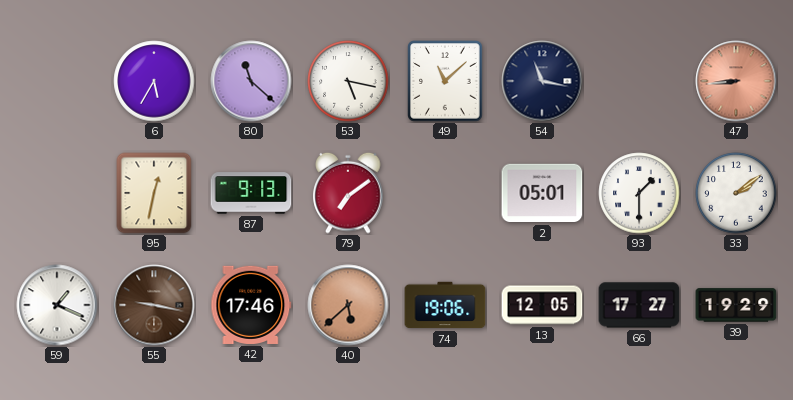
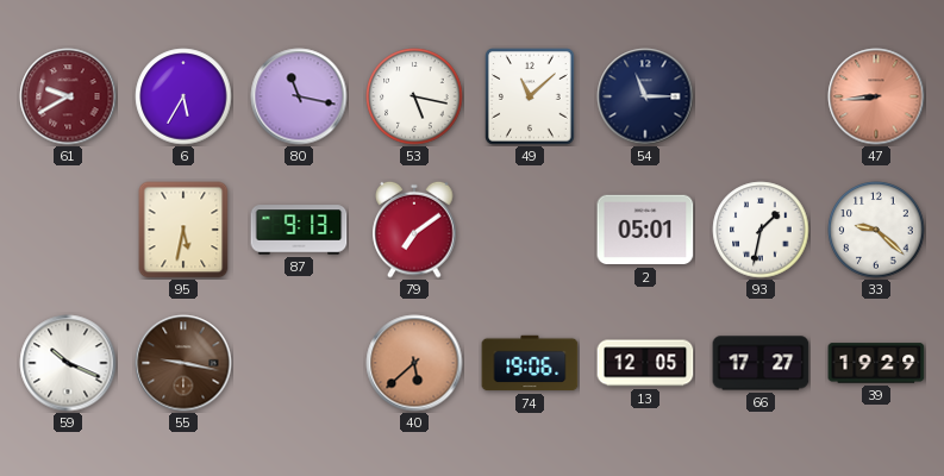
61: none -> 9:40
80: 11:22 -> 11:17
54: 11:17 -> 11:15
95: 12:32 -> 5:32
93: 1:30 -> 1:32
33: 2:09 -> 9:22
59: 1:19 -> 10:19
42: 17:46 -> none
